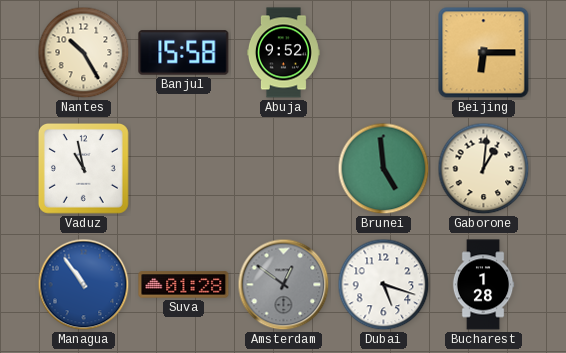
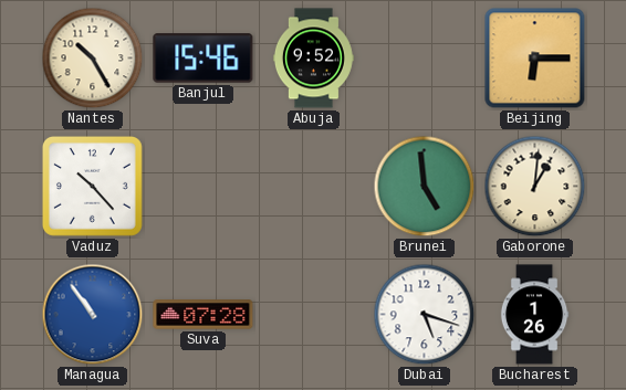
Banjul: 15:58 -> 15:46
Vaduz: 10:58 -> 10:23
Suva: 01:28 -> 07:28
Amsterdam: 12:51 -> none
Bucharest: 1:28 -> 1:26
